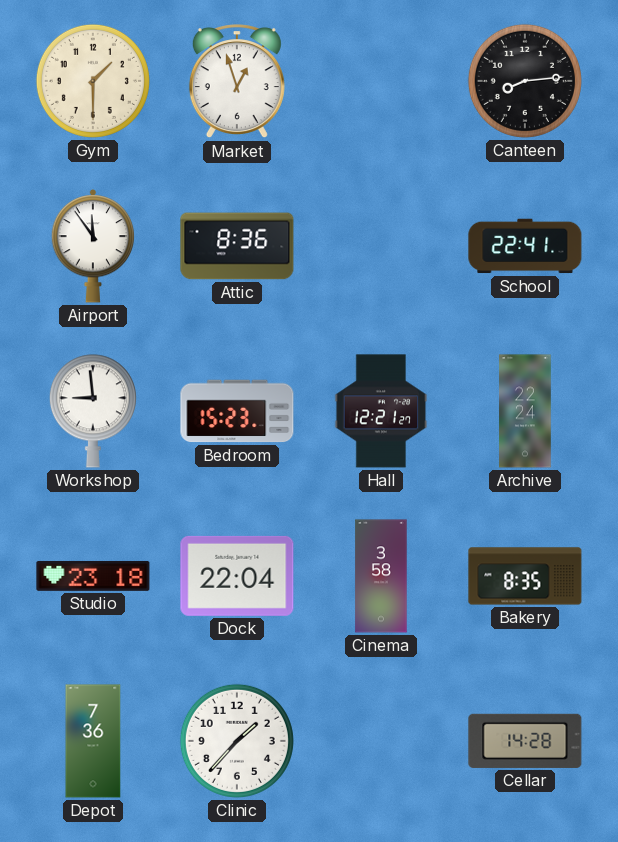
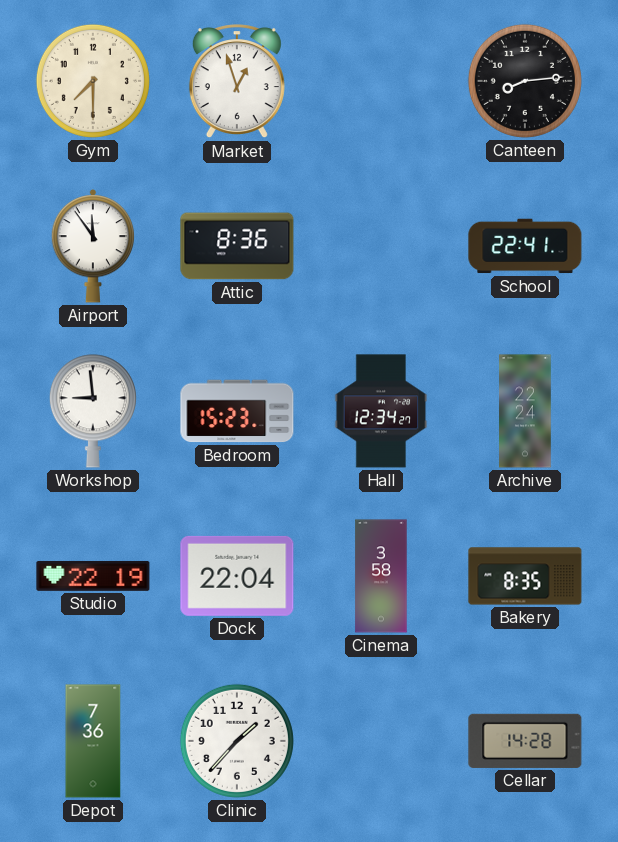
Gym: 1:30 -> 7:30
Hall: 12:21 -> 12:34
Studio: 23:18 -> 22:19
